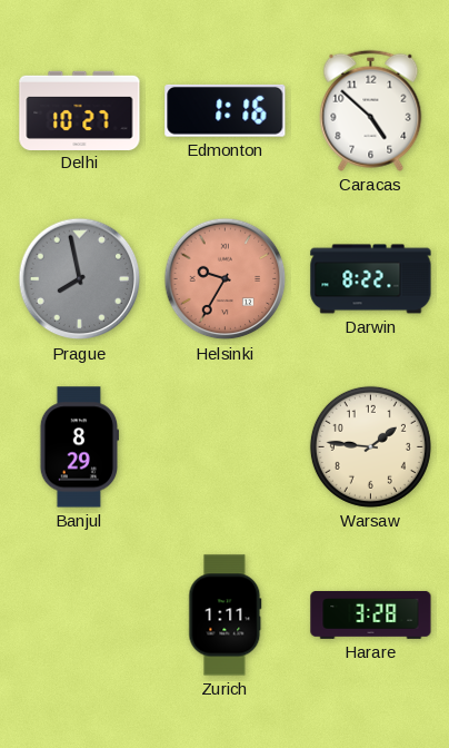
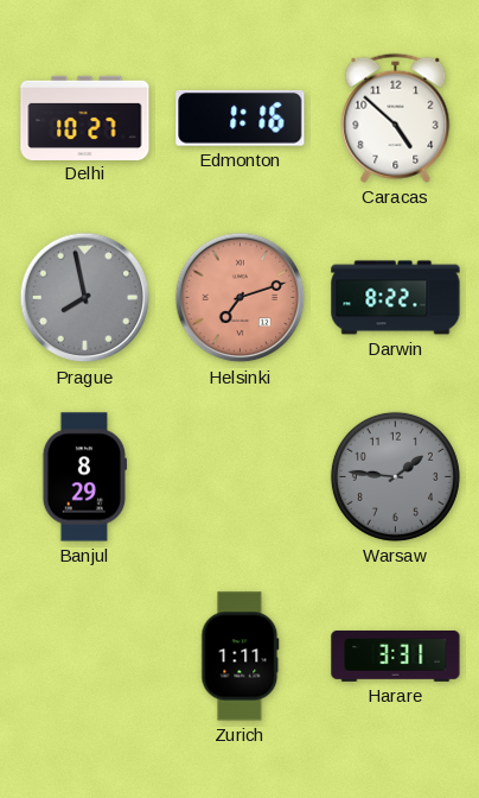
Helsinki: 9:35 -> 7:12
Warsaw dial: cream -> grey
Harare: 3:28 -> 3:31
